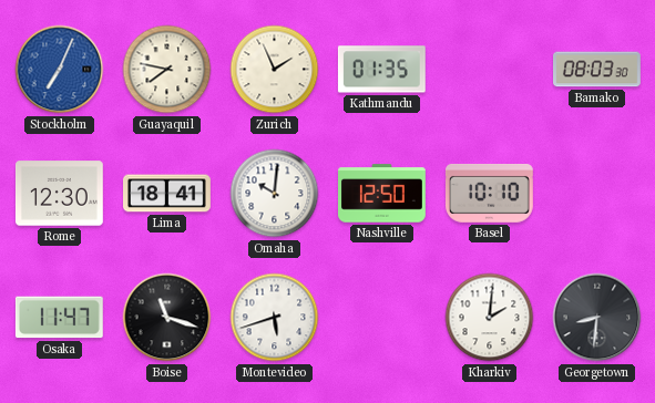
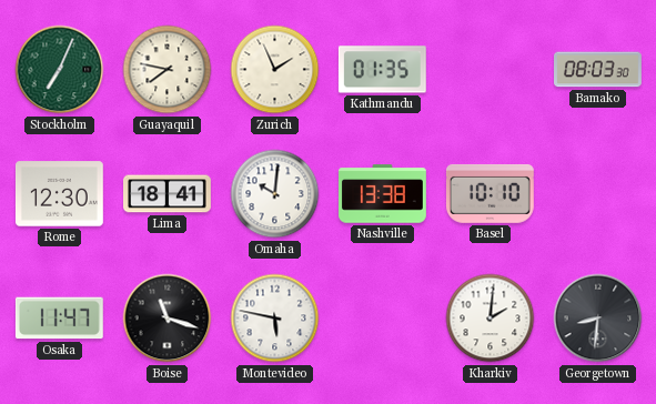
Stockholm dial: blue -> green
Nashville: 12:50 -> 13:38
Montevideo: 5:42 -> 5:47
